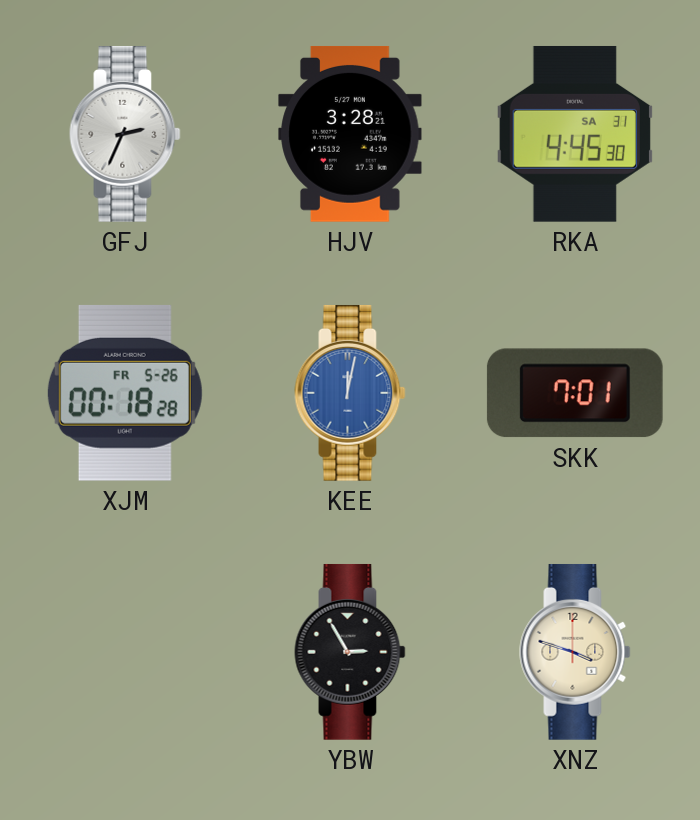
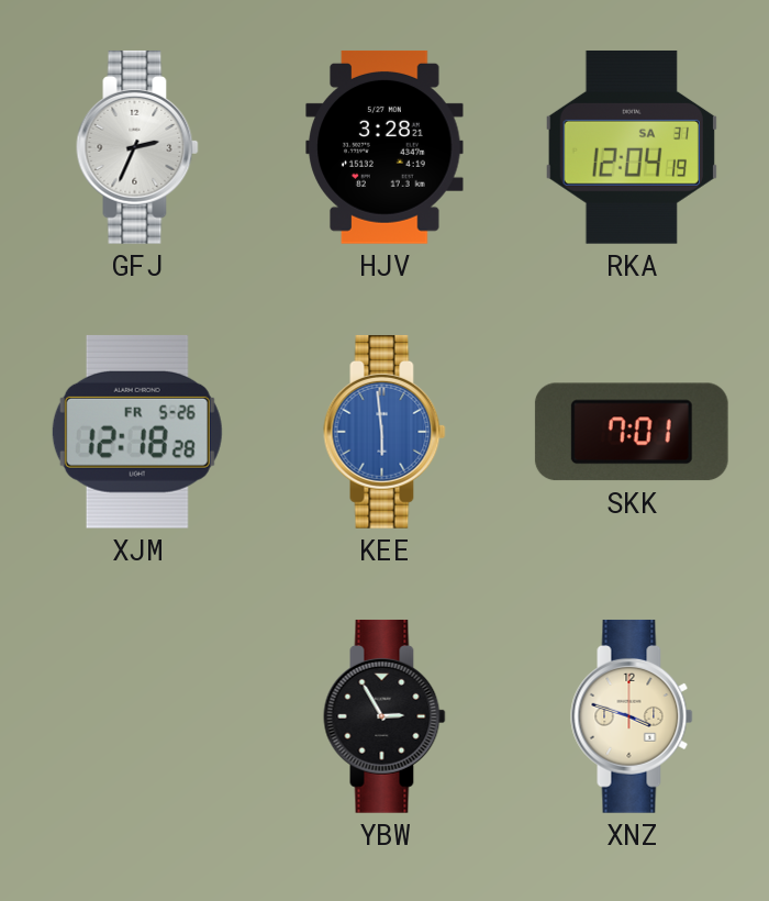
RKA: 4:45 -> 12:04
XJM: 00:18 -> 12:18
KEE: 12:02 -> 5:59
